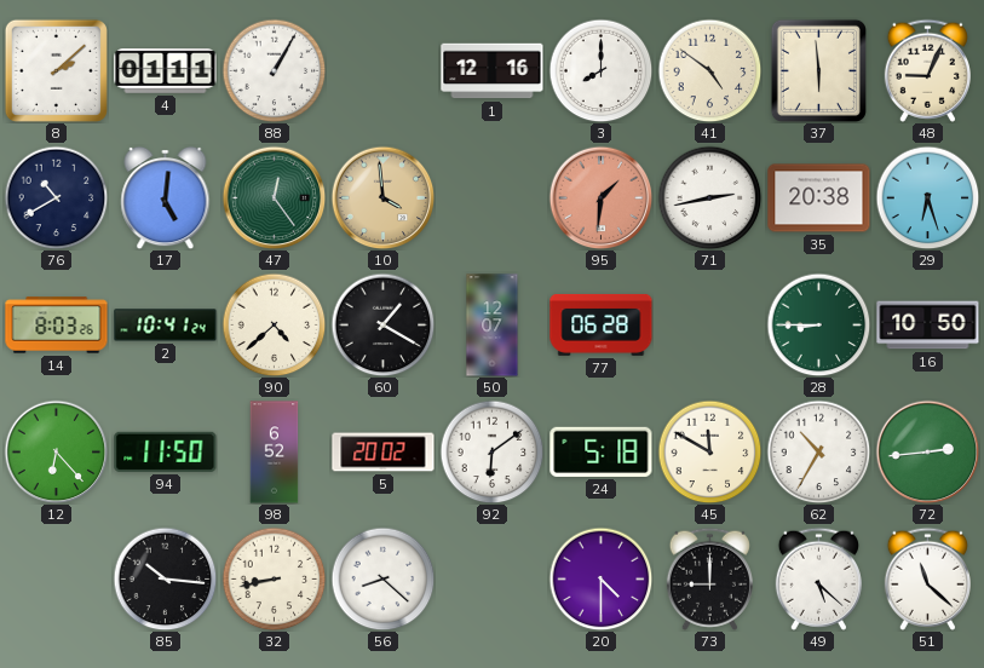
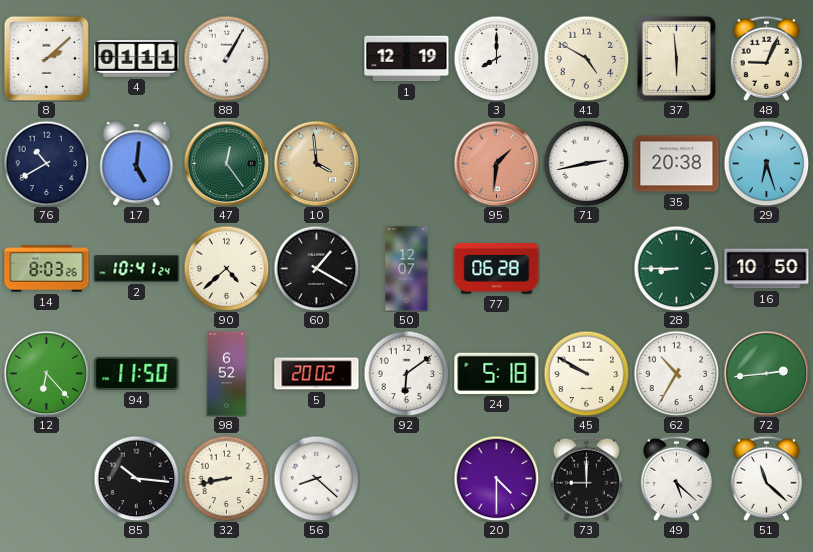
1: 12:16 -> 12:19
41: 4:51 -> 4:50
45: 11:50 -> 9:50
